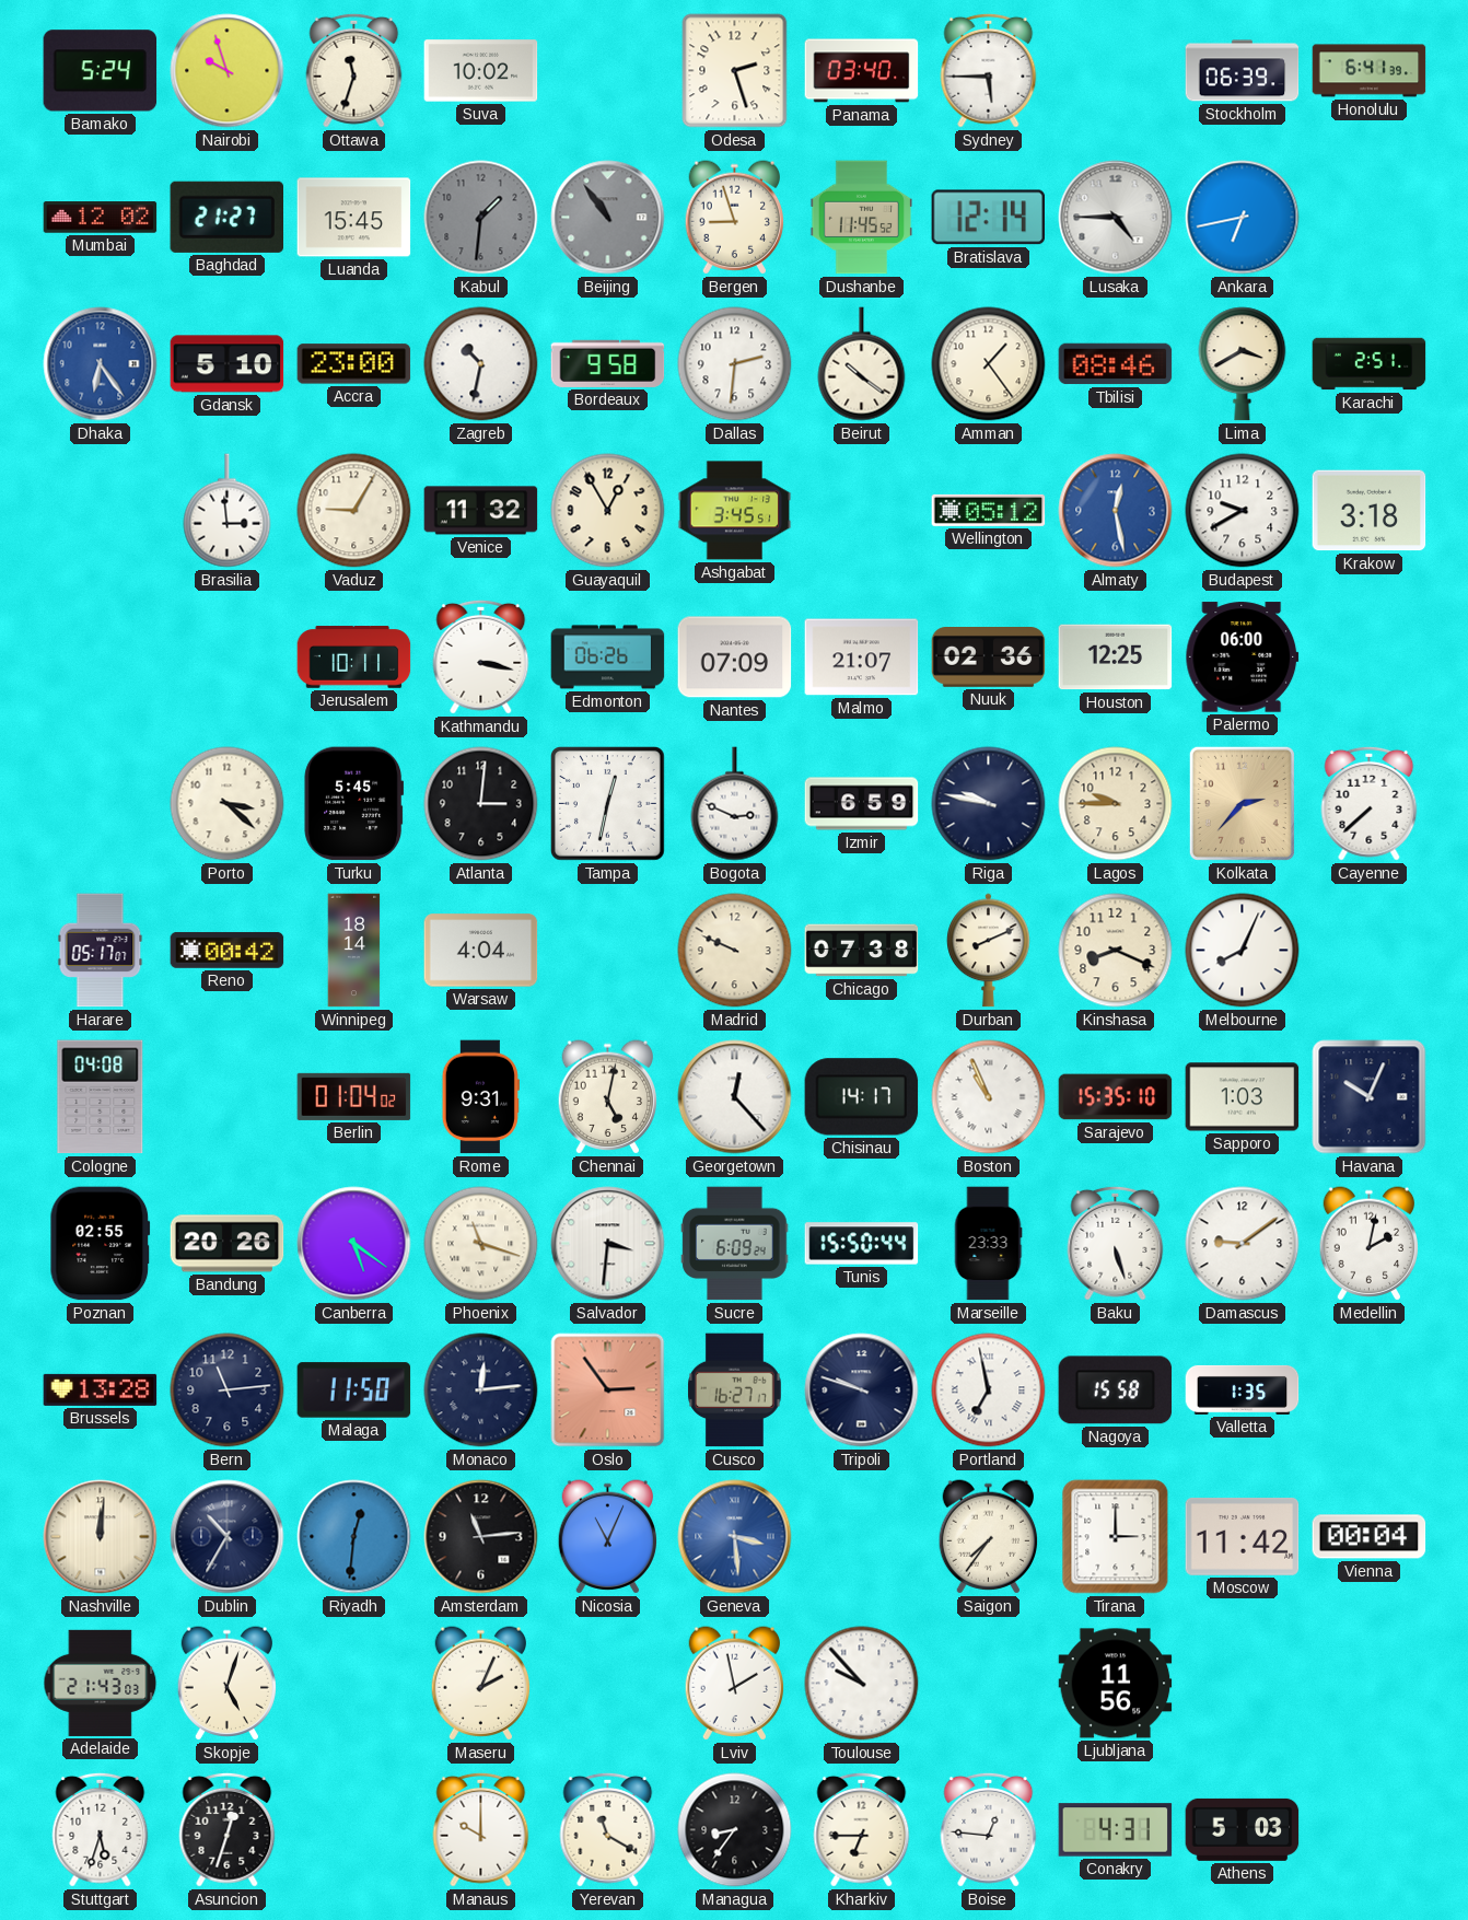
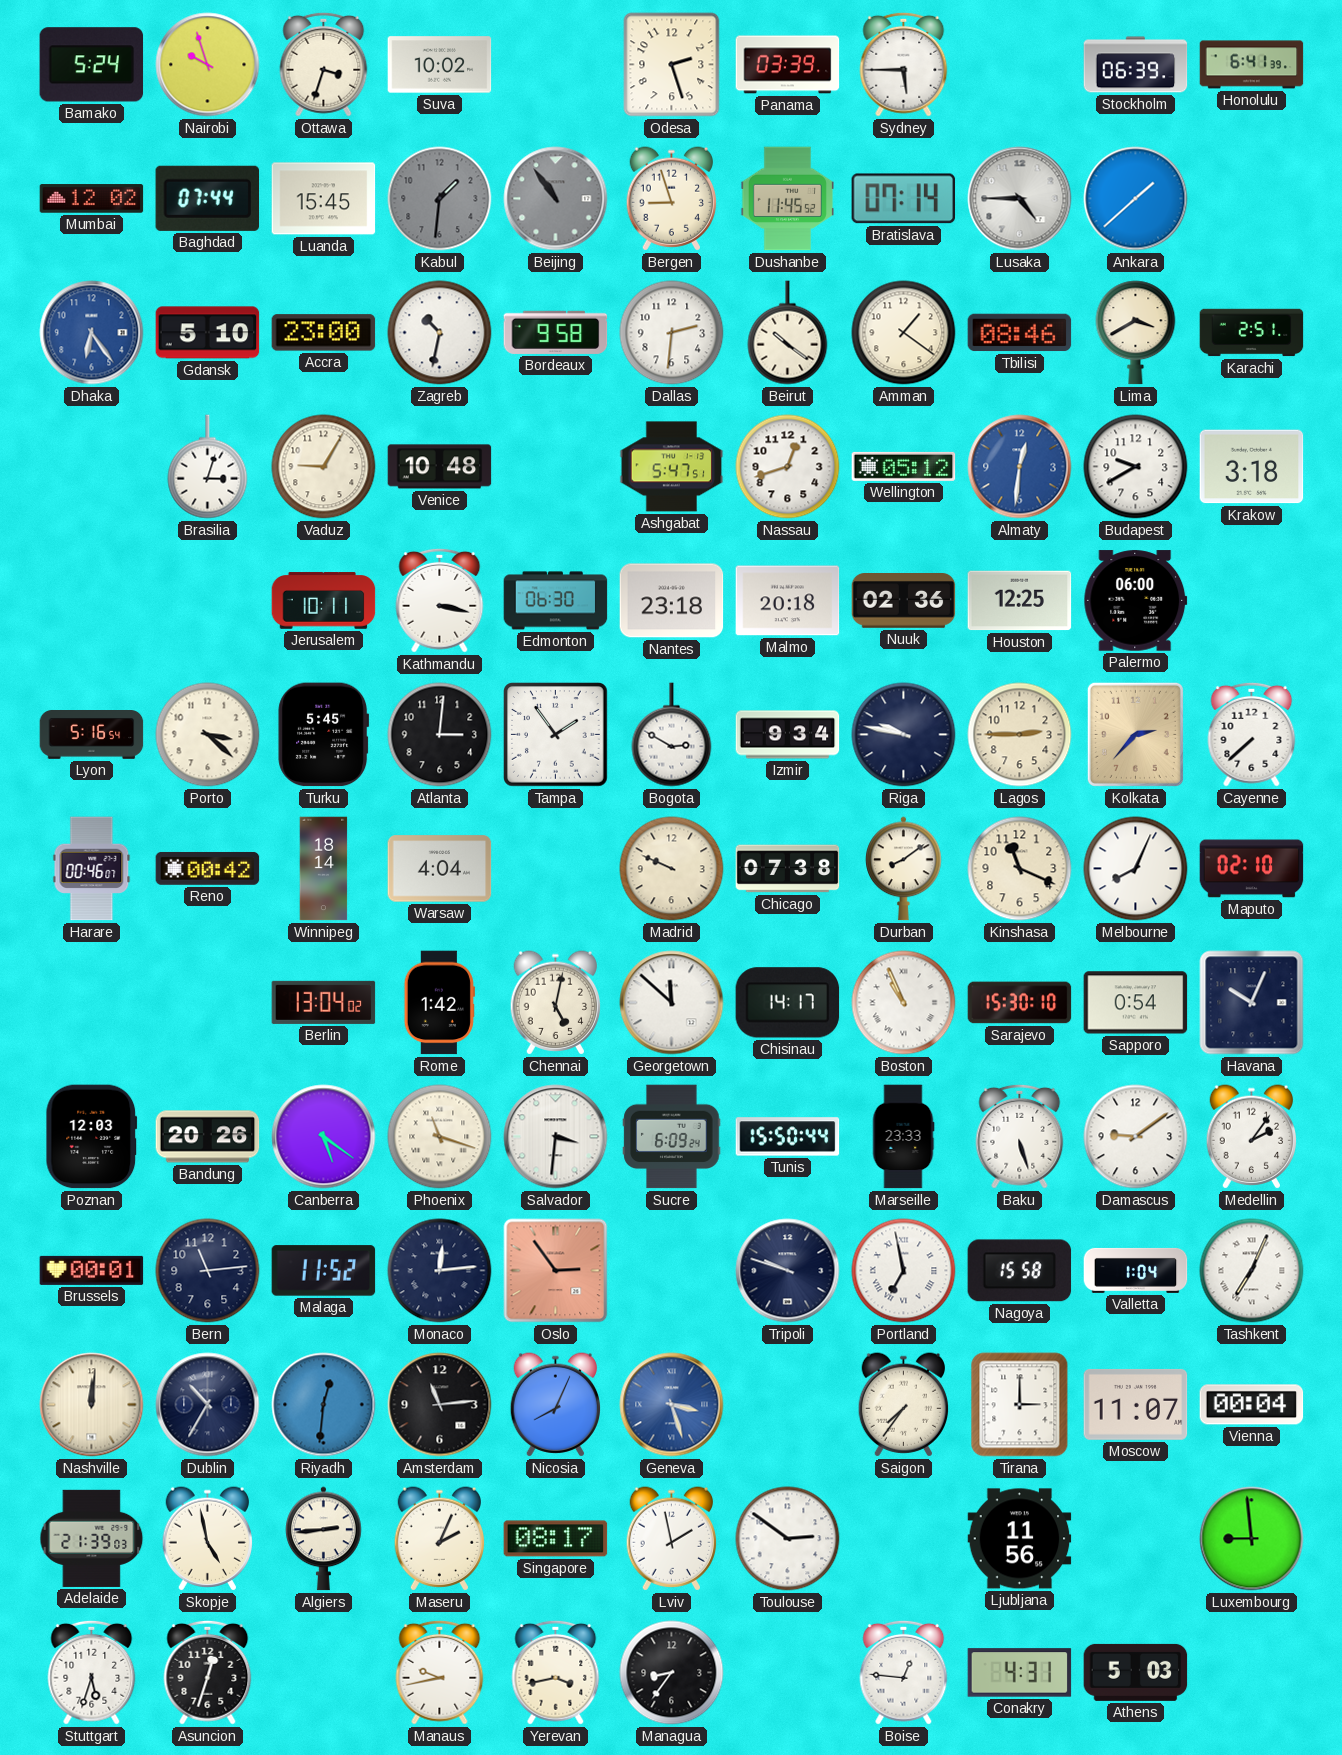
Ottawa: 11:33 -> 3:33
Panama: 03:40 -> 03:39
Baghdad: 21:27 -> 07:44
Bratislava: 12:14 -> 07:14
Ankara: 6:43 -> 1:38
Amman: 1:24 -> 1:21
Brasilia: 2:59 -> 3:03
Venice: 11:32 -> 10:48
Guayaquil: 12:55 -> none
Ashgabat: 3:45 -> 5:47
Nassau: none -> 12:42
Almaty: 12:28 -> 12:31
Edmonton: 06:26 -> 06:30
Nantes: 07:09 -> 23:18
Malmo: 21:07 -> 20:18
Lyon: none -> 5:16
Tampa: 12:32 -> 1:54
Bogota: 2:49 -> 2:50
Izmir: 6:59 -> 9:34
Lagos: 9:45 -> 2:45
Harare: 05:17 -> 00:46
Durban: 8:11 -> 8:09
Kinshasa: 8:19 -> 11:19
Maputo: none -> 02:10
Cologne: 04:08 -> none
Berlin: 01:04 -> 13:04
Rome: 9:31 -> 1:42
Georgetown: 12:23 -> 11:52
Sarajevo: 15:35 -> 15:30
Sapporo: 1:03 -> 0:54
Poznan: 02:55 -> 12:03
Medellin: 2:02 -> 2:06
Brussels: 13:28 -> 00:01
Malaga: 11:50 -> 11:52
Cusco: 16:27 -> none
Valletta: 1:35 -> 1:04
Tashkent: none -> 7:04
Nicosia: 11:04 -> 8:04
Geneva: 3:29 -> 3:27
Moscow: 11:42 -> 11:07
Adelaide: 21:43 -> 21:39
Skopje: 5:03 -> 4:58
Algiers: none -> 2:44
Singapore: none -> 08:17
Toulouse: 9:53 -> 2:51
Luxembourg: none -> 8:59
Manaus: 10:00 -> 9:43
Yerevan: 11:20 -> 3:43
Kharkiv: 6:45 -> none
